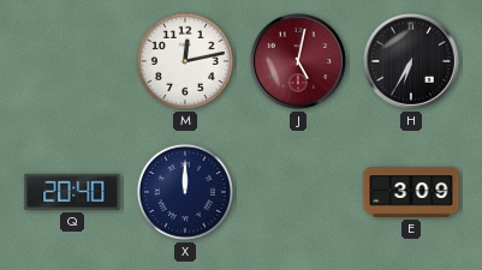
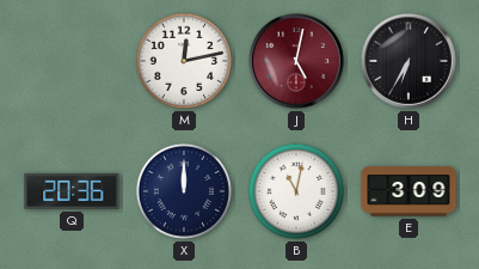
Q: 20:40 -> 20:36
B: none -> 11:02
